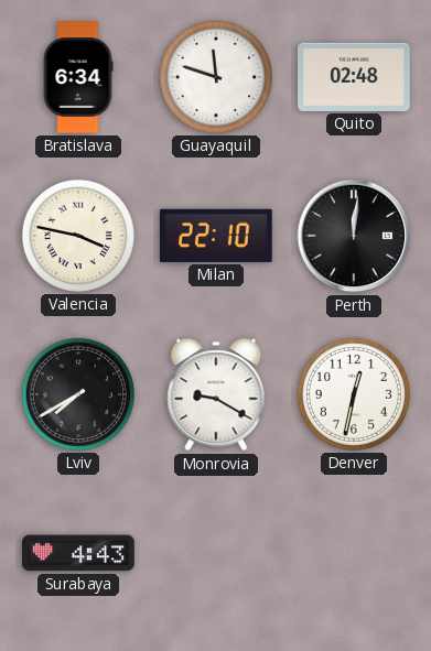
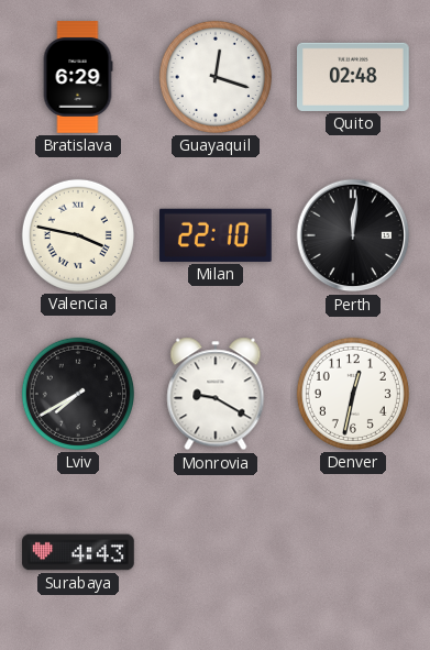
Bratislava: 6:34 -> 6:29
Guayaquil: 11:48 -> 12:18
